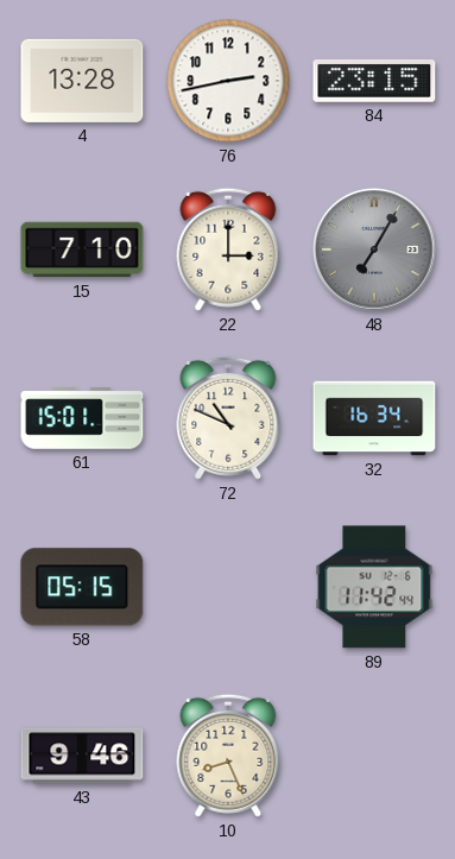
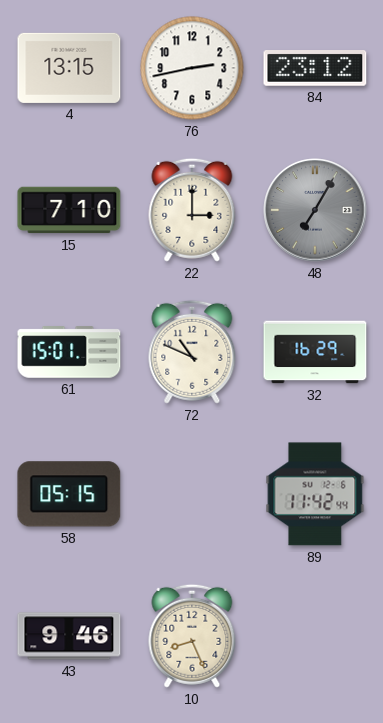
4: 13:28 -> 13:15
84: 23:15 -> 23:12
32: 16:34 -> 16:29
